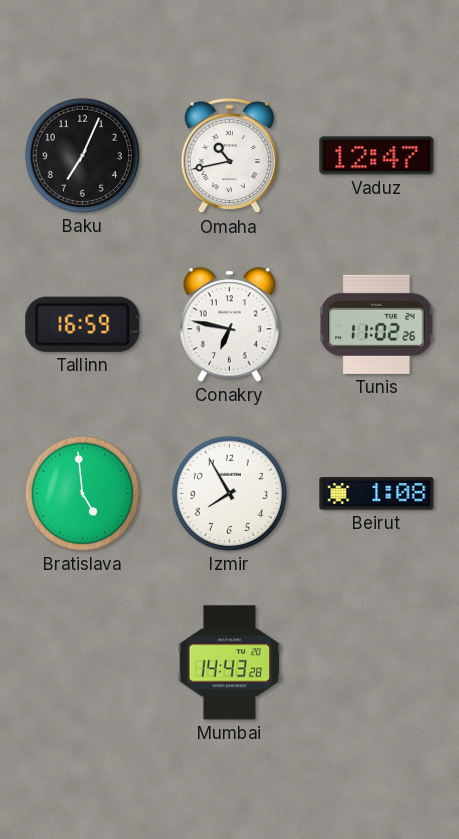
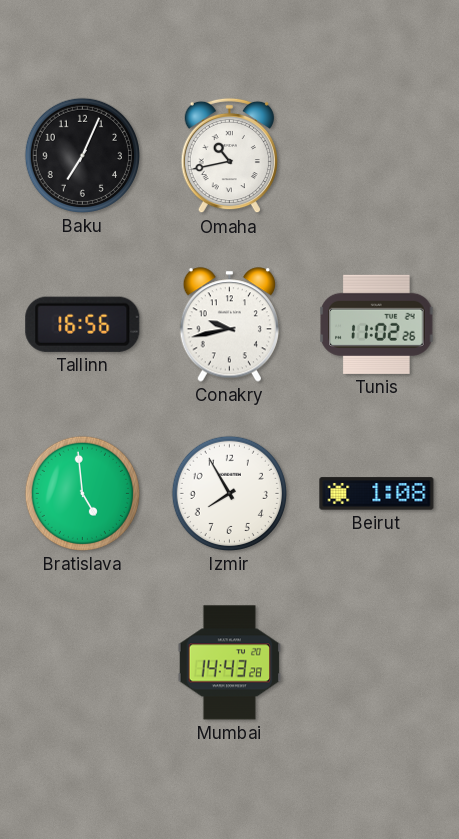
Vaduz: 12:47 -> none
Tallinn: 16:59 -> 16:56
Conakry: 6:47 -> 9:43
